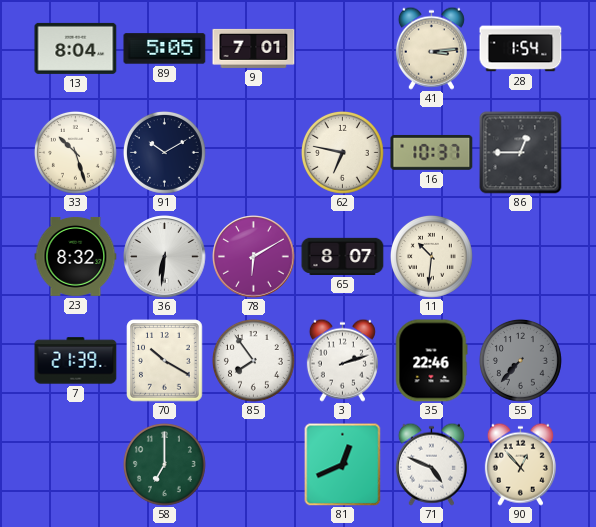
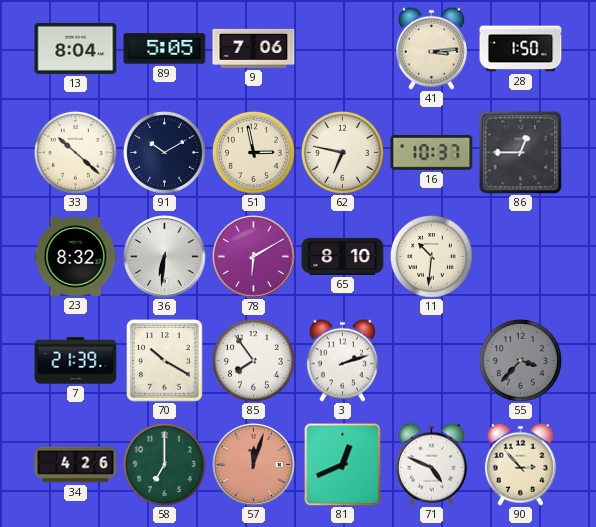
9: 7:01 -> 7:06
28: 1:54 -> 1:50
33: 10:27 -> 10:22
51: none -> 2:58
65: 8:07 -> 8:10
35: 22:46 -> none
55: 7:37 -> 3:37
34: none -> 4:26
57: none -> 12:03
90: 12:53 -> 2:53
